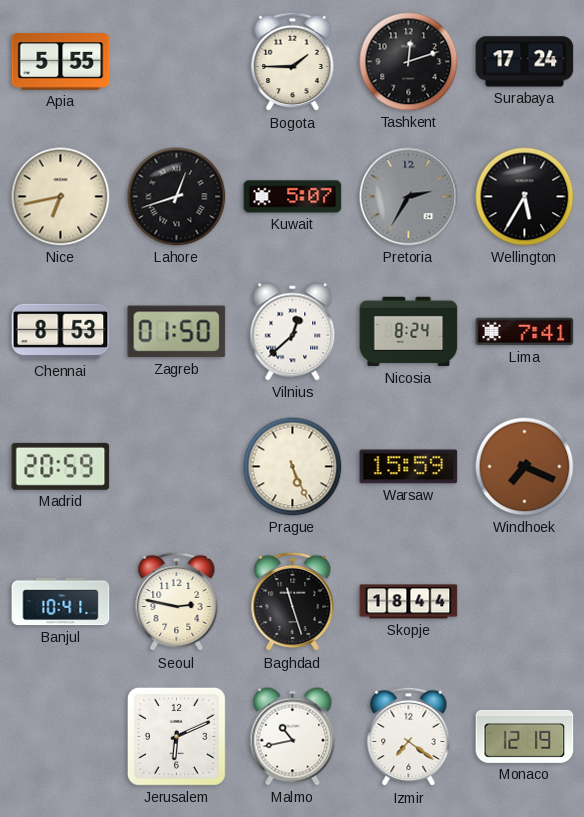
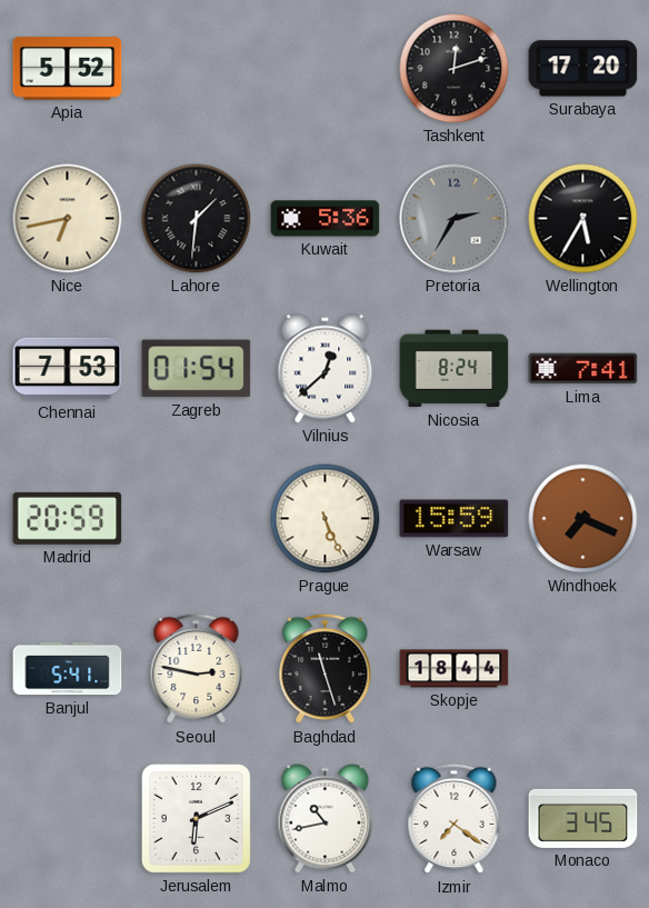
Apia: 5:55 -> 5:52
Bogota: 1:45 -> none
Surabaya: 17:24 -> 17:20
Lahore: 12:42 -> 1:31
Kuwait: 5:07 -> 5:36
Chennai: 8:53 -> 7:53
Zagreb: 01:50 -> 01:54
Banjul: 10:41 -> 5:41
Monaco: 12:19 -> 3:45
